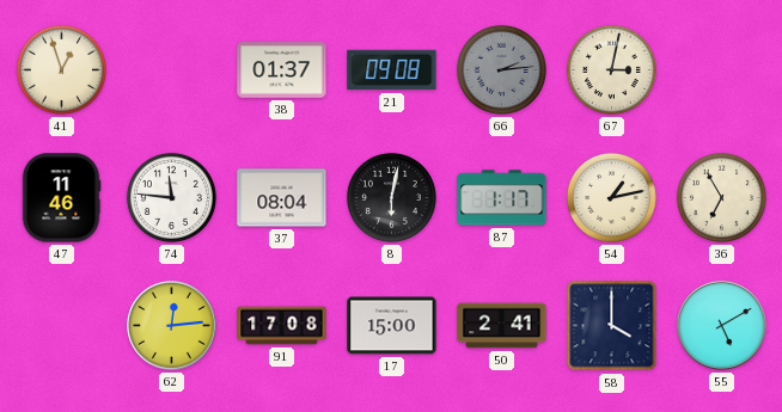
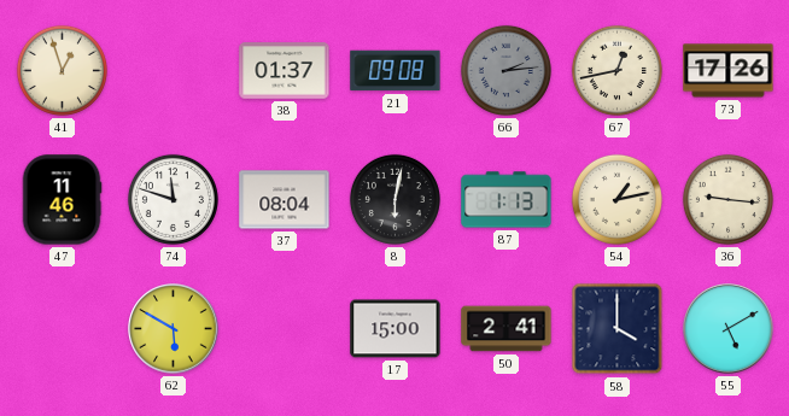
67: 3:02 -> 12:43
73: none -> 17:26
74: 11:46 -> 11:48
87: 1:17 -> 1:13
36: 6:55 -> 9:16
62: 12:14 -> 5:50
91: 17:08 -> none
